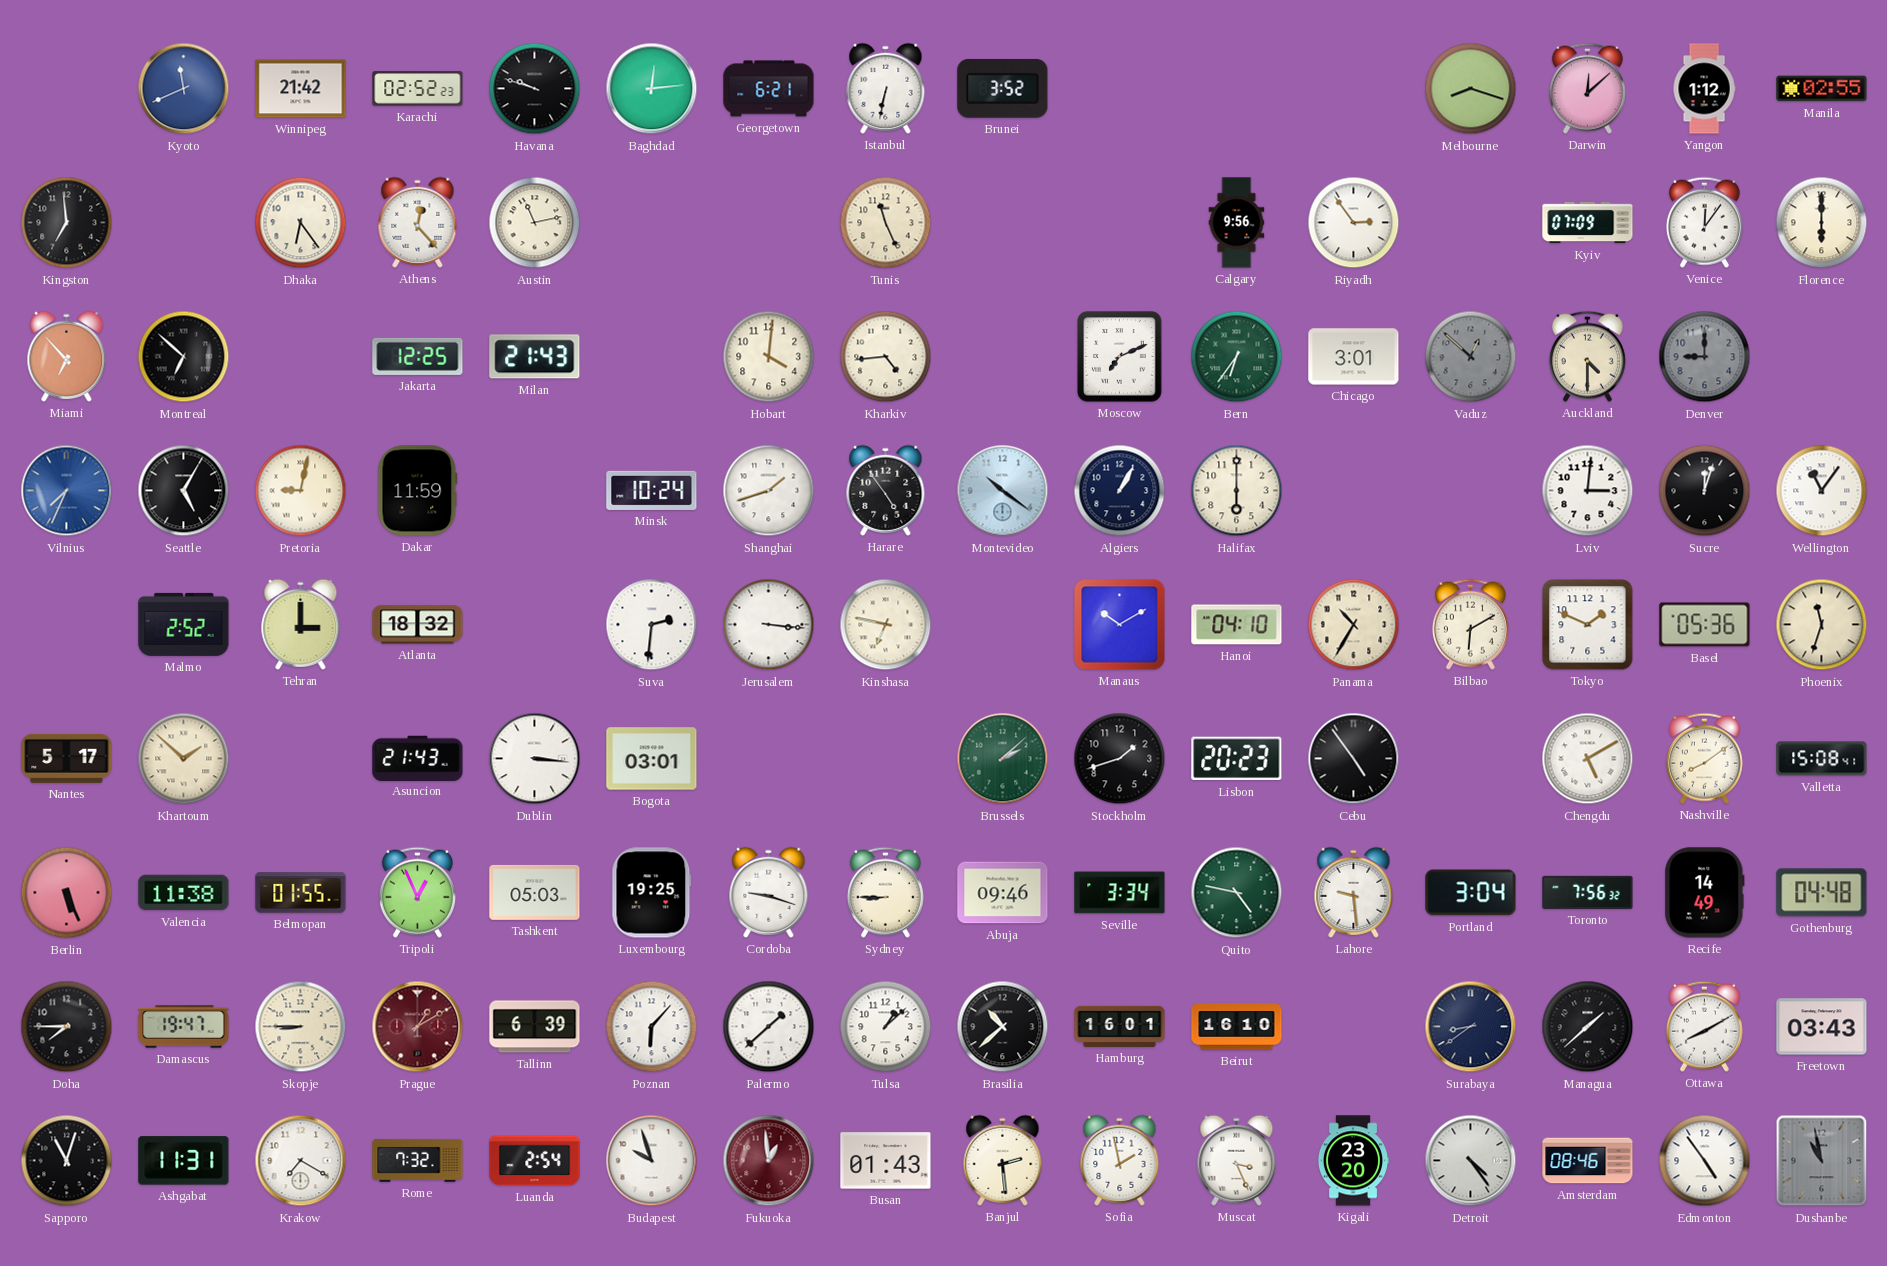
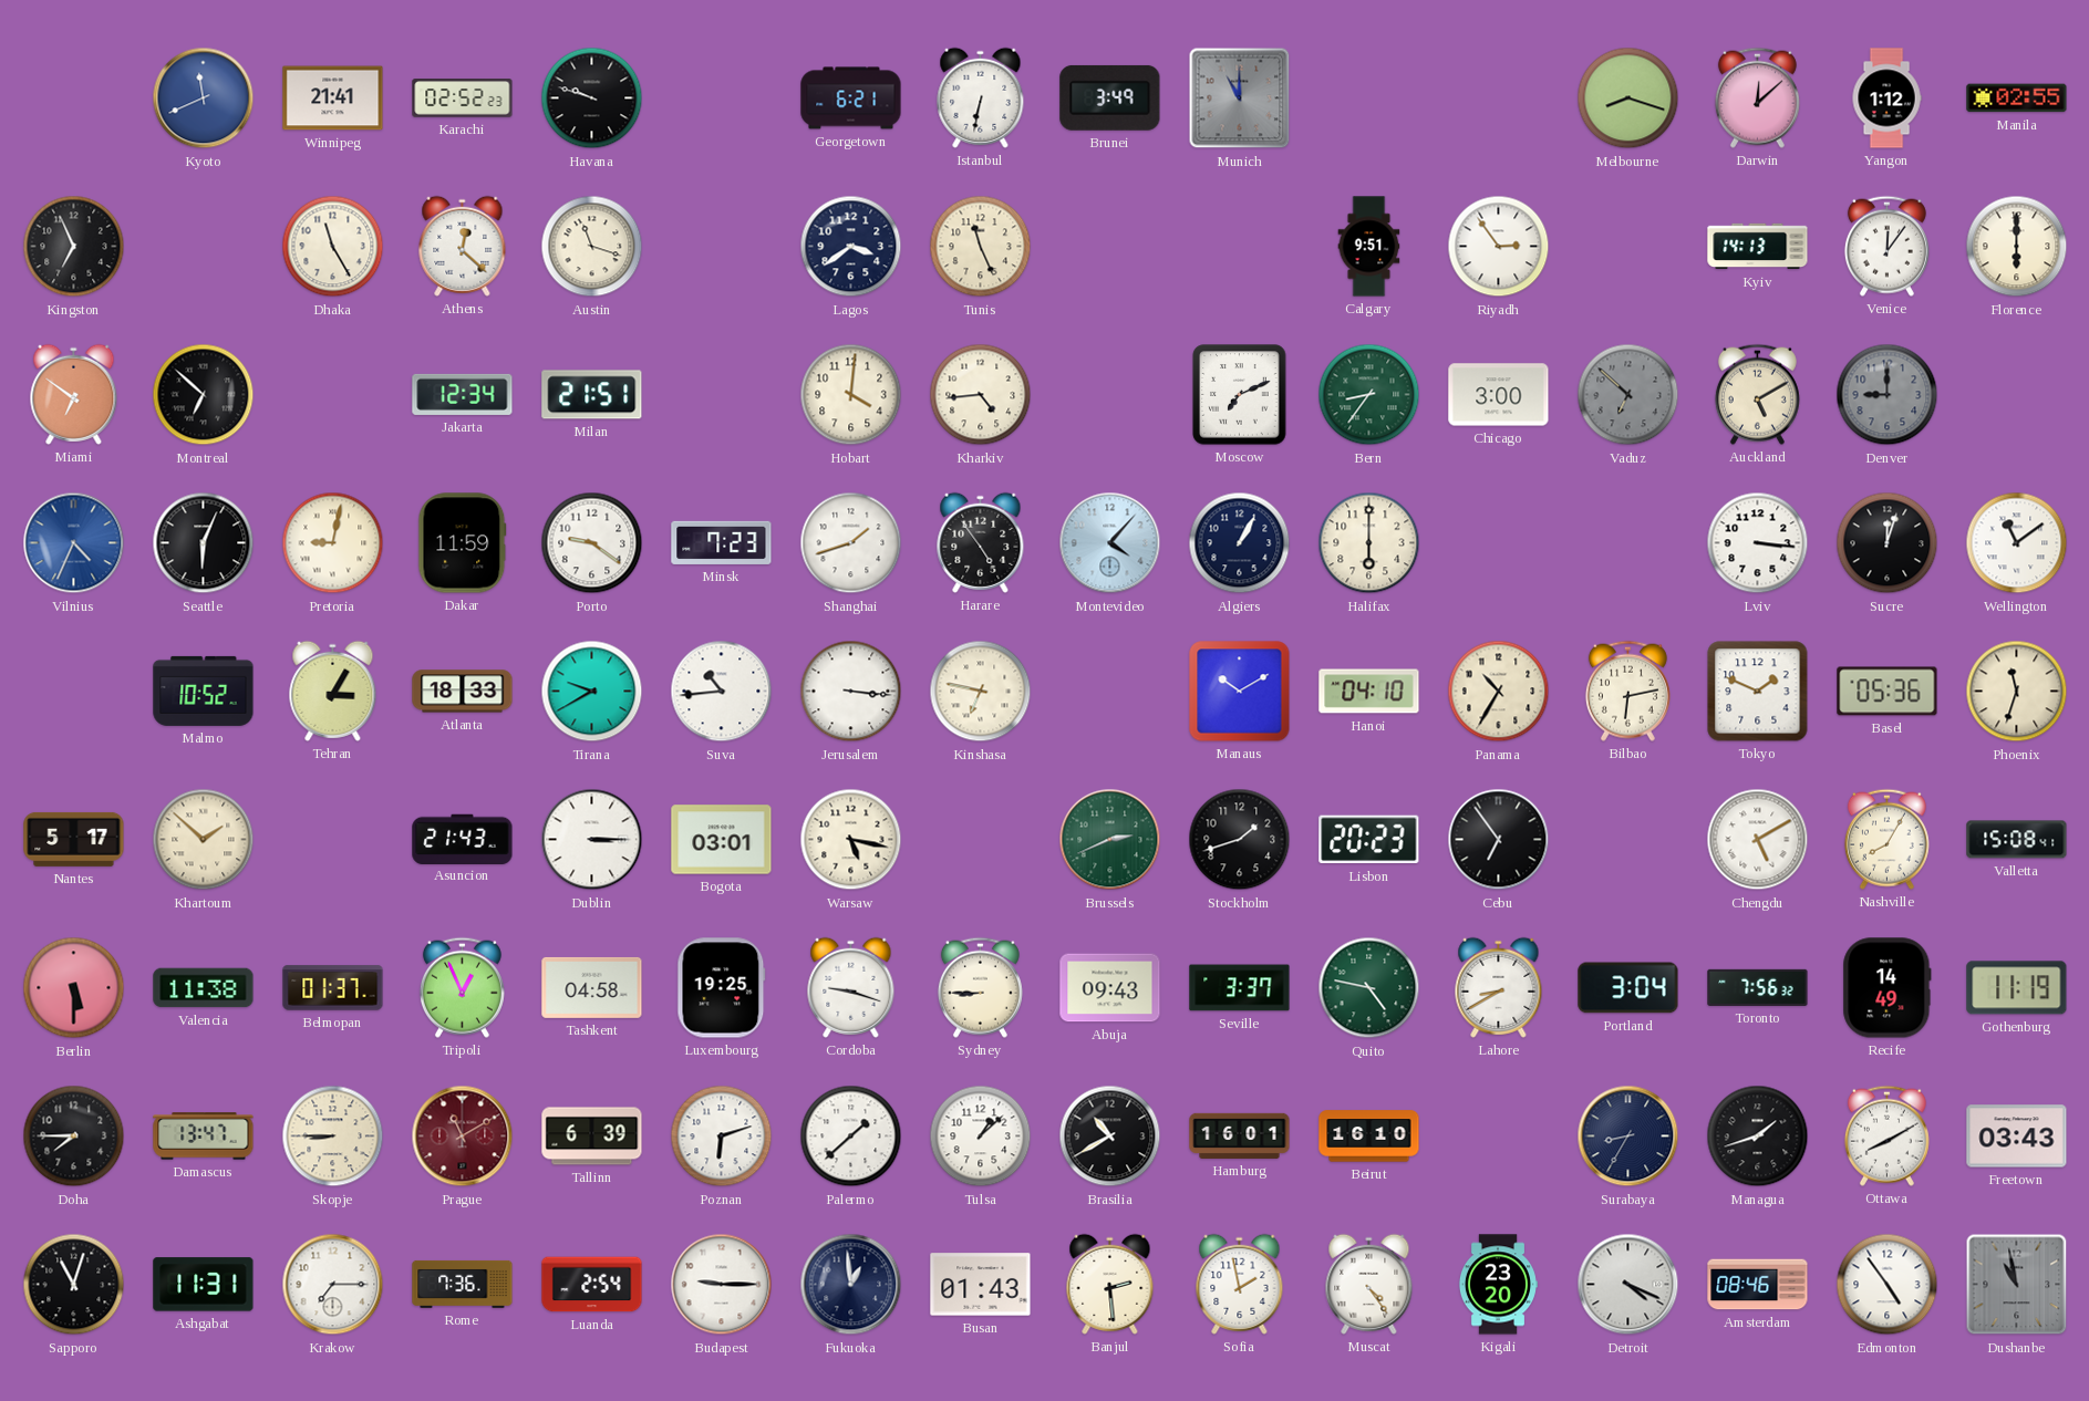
Winnipeg: 21:42 -> 21:41
Baghdad: 12:14 -> none
Brunei: 3:52 -> 3:49
Munich: none -> 11:00
Kingston: 6:59 -> 6:56
Dhaka: 6:24 -> 11:25
Athens: 12:23 -> 12:22
Austin: 11:13 -> 11:18
Lagos: none -> 3:39
Calgary: 9:56 -> 9:51
Kyiv: 07:09 -> 14:13
Miami: 6:53 -> 6:51
Jakarta: 12:25 -> 12:34
Milan: 21:43 -> 21:51
Bern: 6:36 -> 8:36
Chicago: 3:01 -> 3:00
Vaduz: 12:52 -> 6:52
Auckland: 4:30 -> 5:10
Vilnius: 7:34 -> 4:34
Seattle: 5:05 -> 6:04
Porto: none -> 9:21
Minsk: 10:24 -> 7:23
Montevideo: 10:21 -> 4:07
Lviv: 3:01 -> 3:16
Wellington: 11:06 -> 11:09
Malmo: 2:52 -> 10:52
Tehran: 3:00 -> 3:05
Atlanta: 18:32 -> 18:33
Tirana: none -> 9:40
Suva: 2:31 -> 10:44
Bilbao: 6:10 -> 6:13
Dublin: 3:16 -> 3:15
Warsaw: none -> 5:17
Brussels: 2:08 -> 2:41
Cebu: 4:54 -> 6:54
Nashville: 8:09 -> 8:05
Berlin: 5:26 -> 5:30
Belmopan: 01:55 -> 01:37
Tashkent: 05:03 -> 04:58
Abuja: 09:46 -> 09:43
Seville: 3:34 -> 3:37
Lahore: 9:29 -> 8:40
Gothenburg: 04:48 -> 11:19
Damascus: 19:47 -> 13:47
Prague: 1:10 -> 11:10
Poznan: 6:07 -> 6:12
Brasilia: 10:38 -> 10:40
Surabaya: 8:39 -> 8:35
Managua: 1:38 -> 1:42
Krakow: 7:20 -> 7:15
Rome: 7:32 -> 7:36
Budapest: 9:57 -> 9:15
Fukuoka dial: burgundy -> navy
Muscat: 3:26 -> 4:24
Detroit: 4:24 -> 4:19
